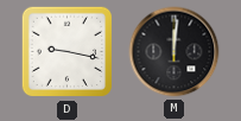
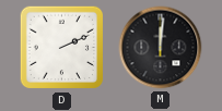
D: 9:17 -> 2:11
